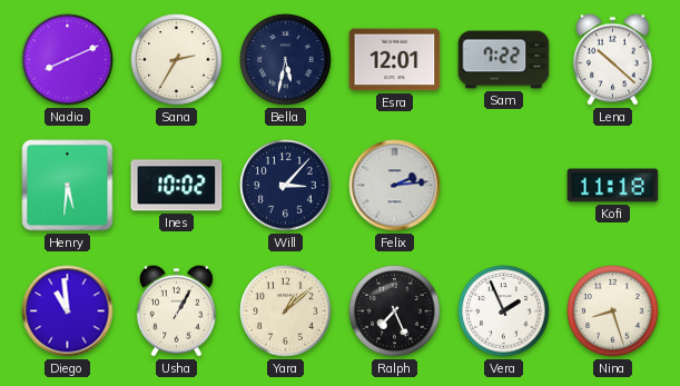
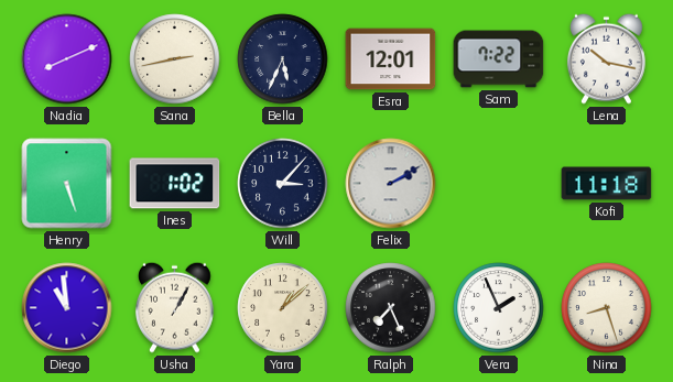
Sana: 2:35 -> 2:43
Bella: 5:32 -> 5:34
Lena: 10:22 -> 10:17
Henry: 5:31 -> 5:27
Ines: 10:02 -> 1:02
Felix: 2:14 -> 2:10
